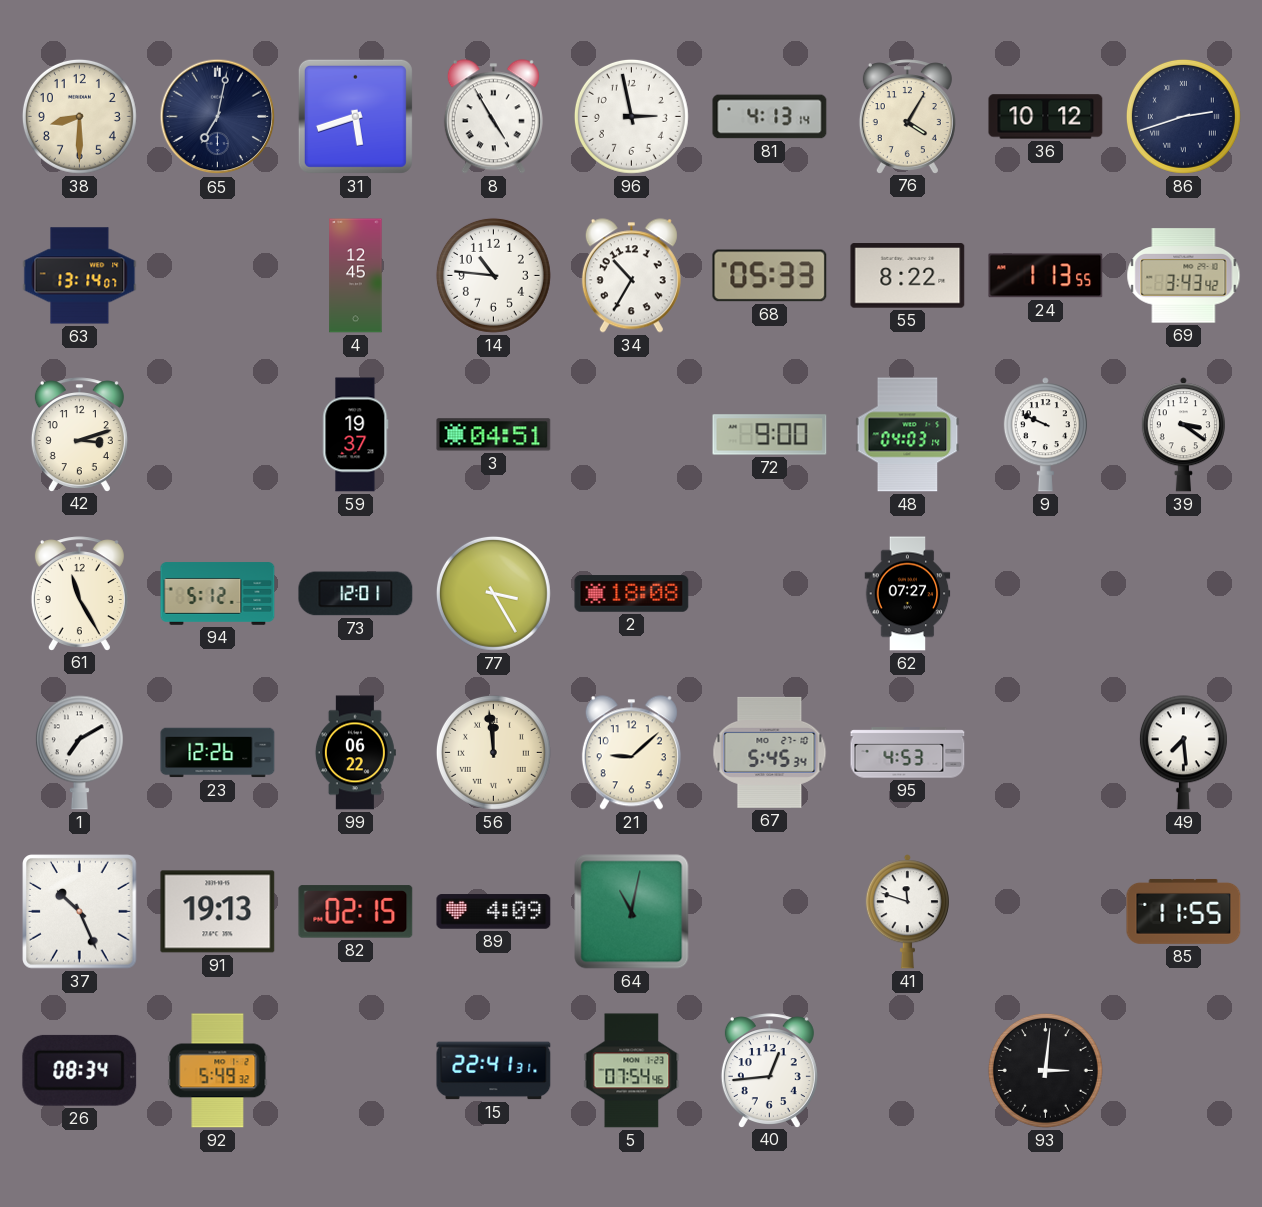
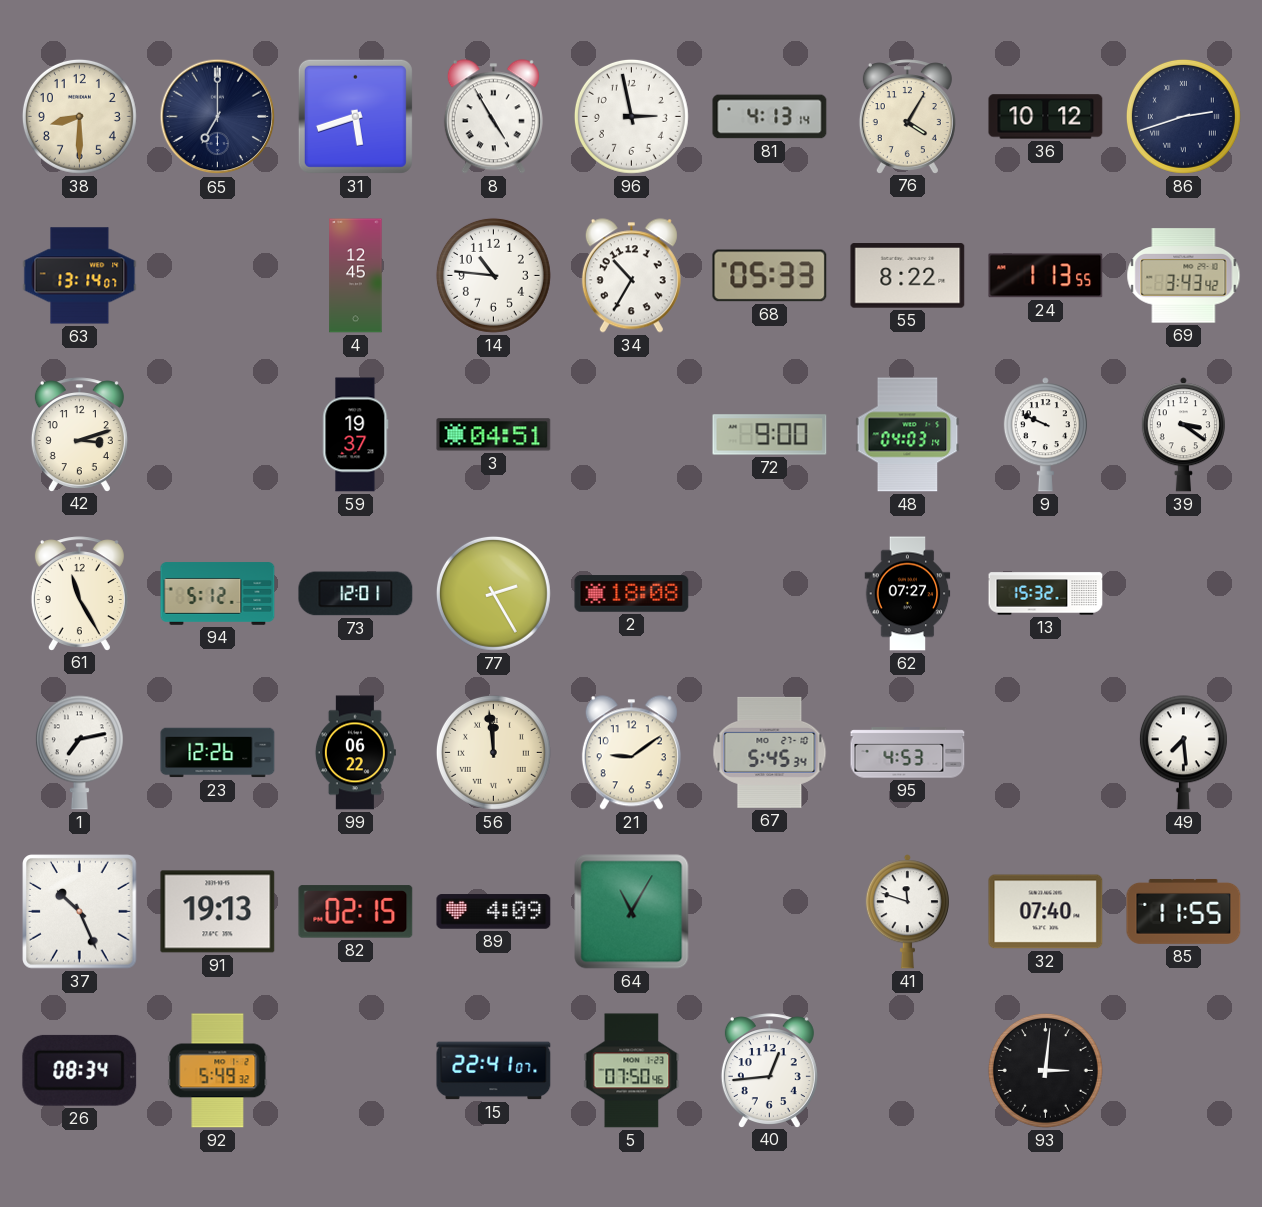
65: 7:02 -> 7:00
77: 3:25 -> 2:25
13: none -> 15:32
1: 7:10 -> 7:13
21: 9:08 -> 9:09
64: 11:02 -> 11:05
32: none -> 07:40
15: 22:41:31 -> 22:41:07
5: 07:54 -> 07:50
